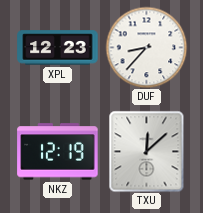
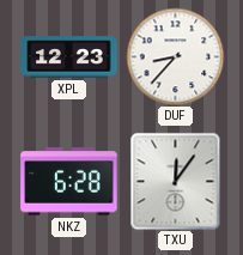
NKZ: 12:19 -> 6:28
TXU: 12:08 -> 12:06
